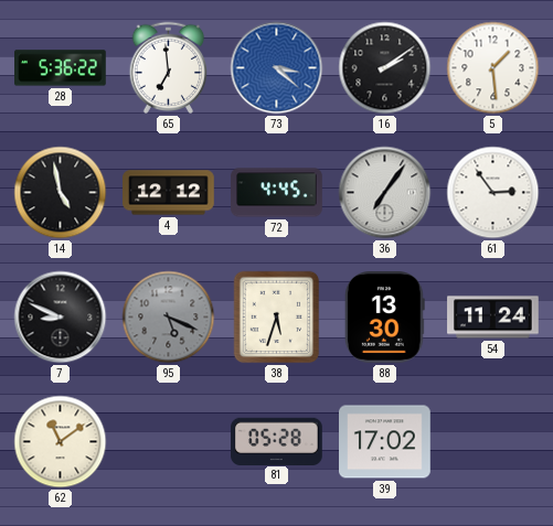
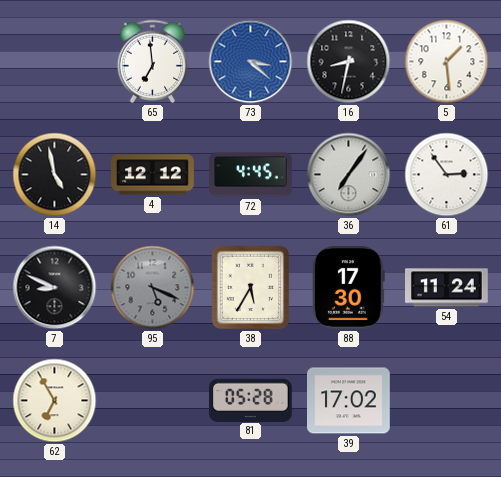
28: 5:36 -> none
16: 2:09 -> 8:32
38: 5:33 -> 5:35
88: 13:30 -> 17:30
62: 11:09 -> 6:55
